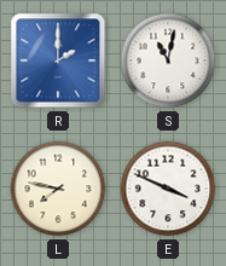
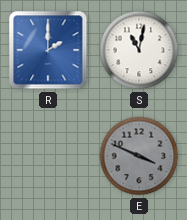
L: 7:47 -> none
E dial: white -> grey
